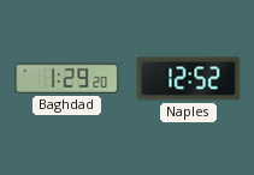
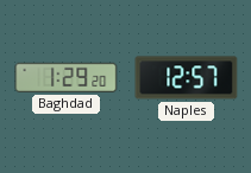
Naples: 12:52 -> 12:57
